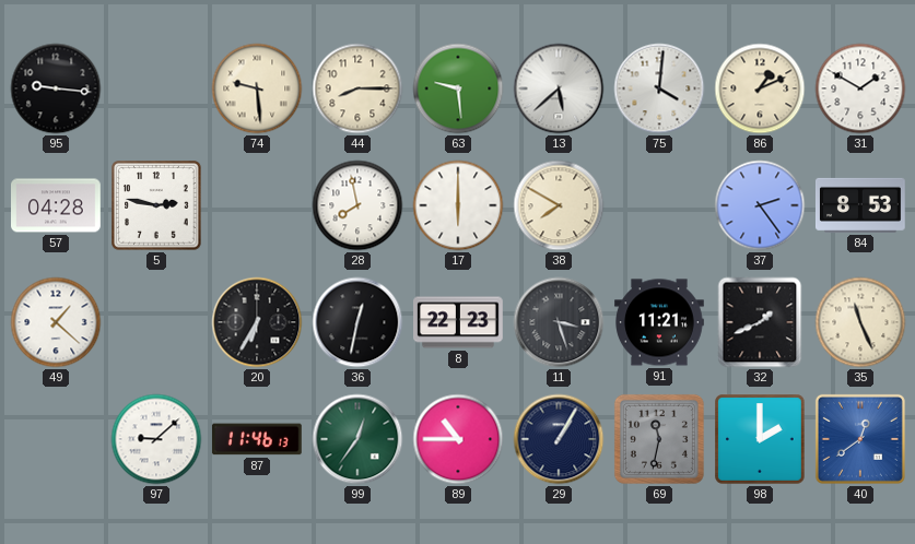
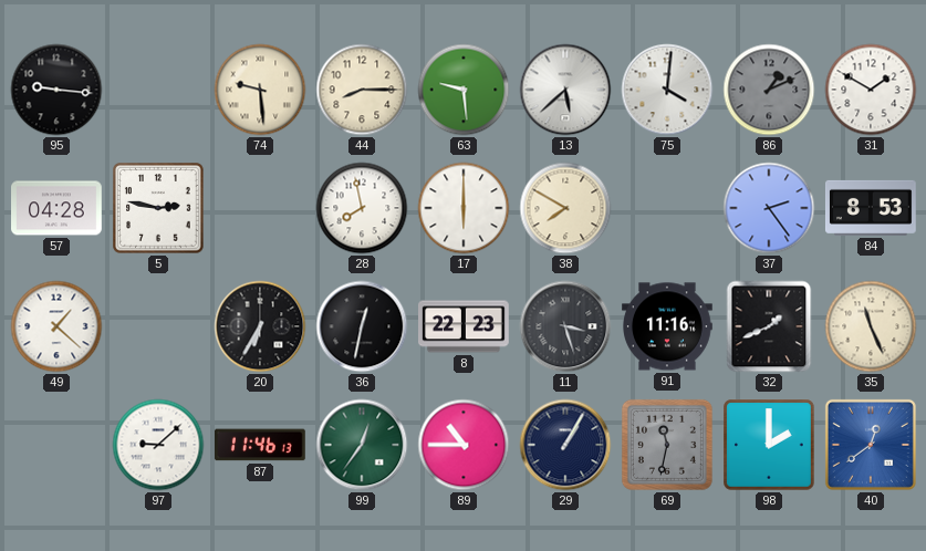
86 dial: cream -> grey
91: 11:21 -> 11:16
